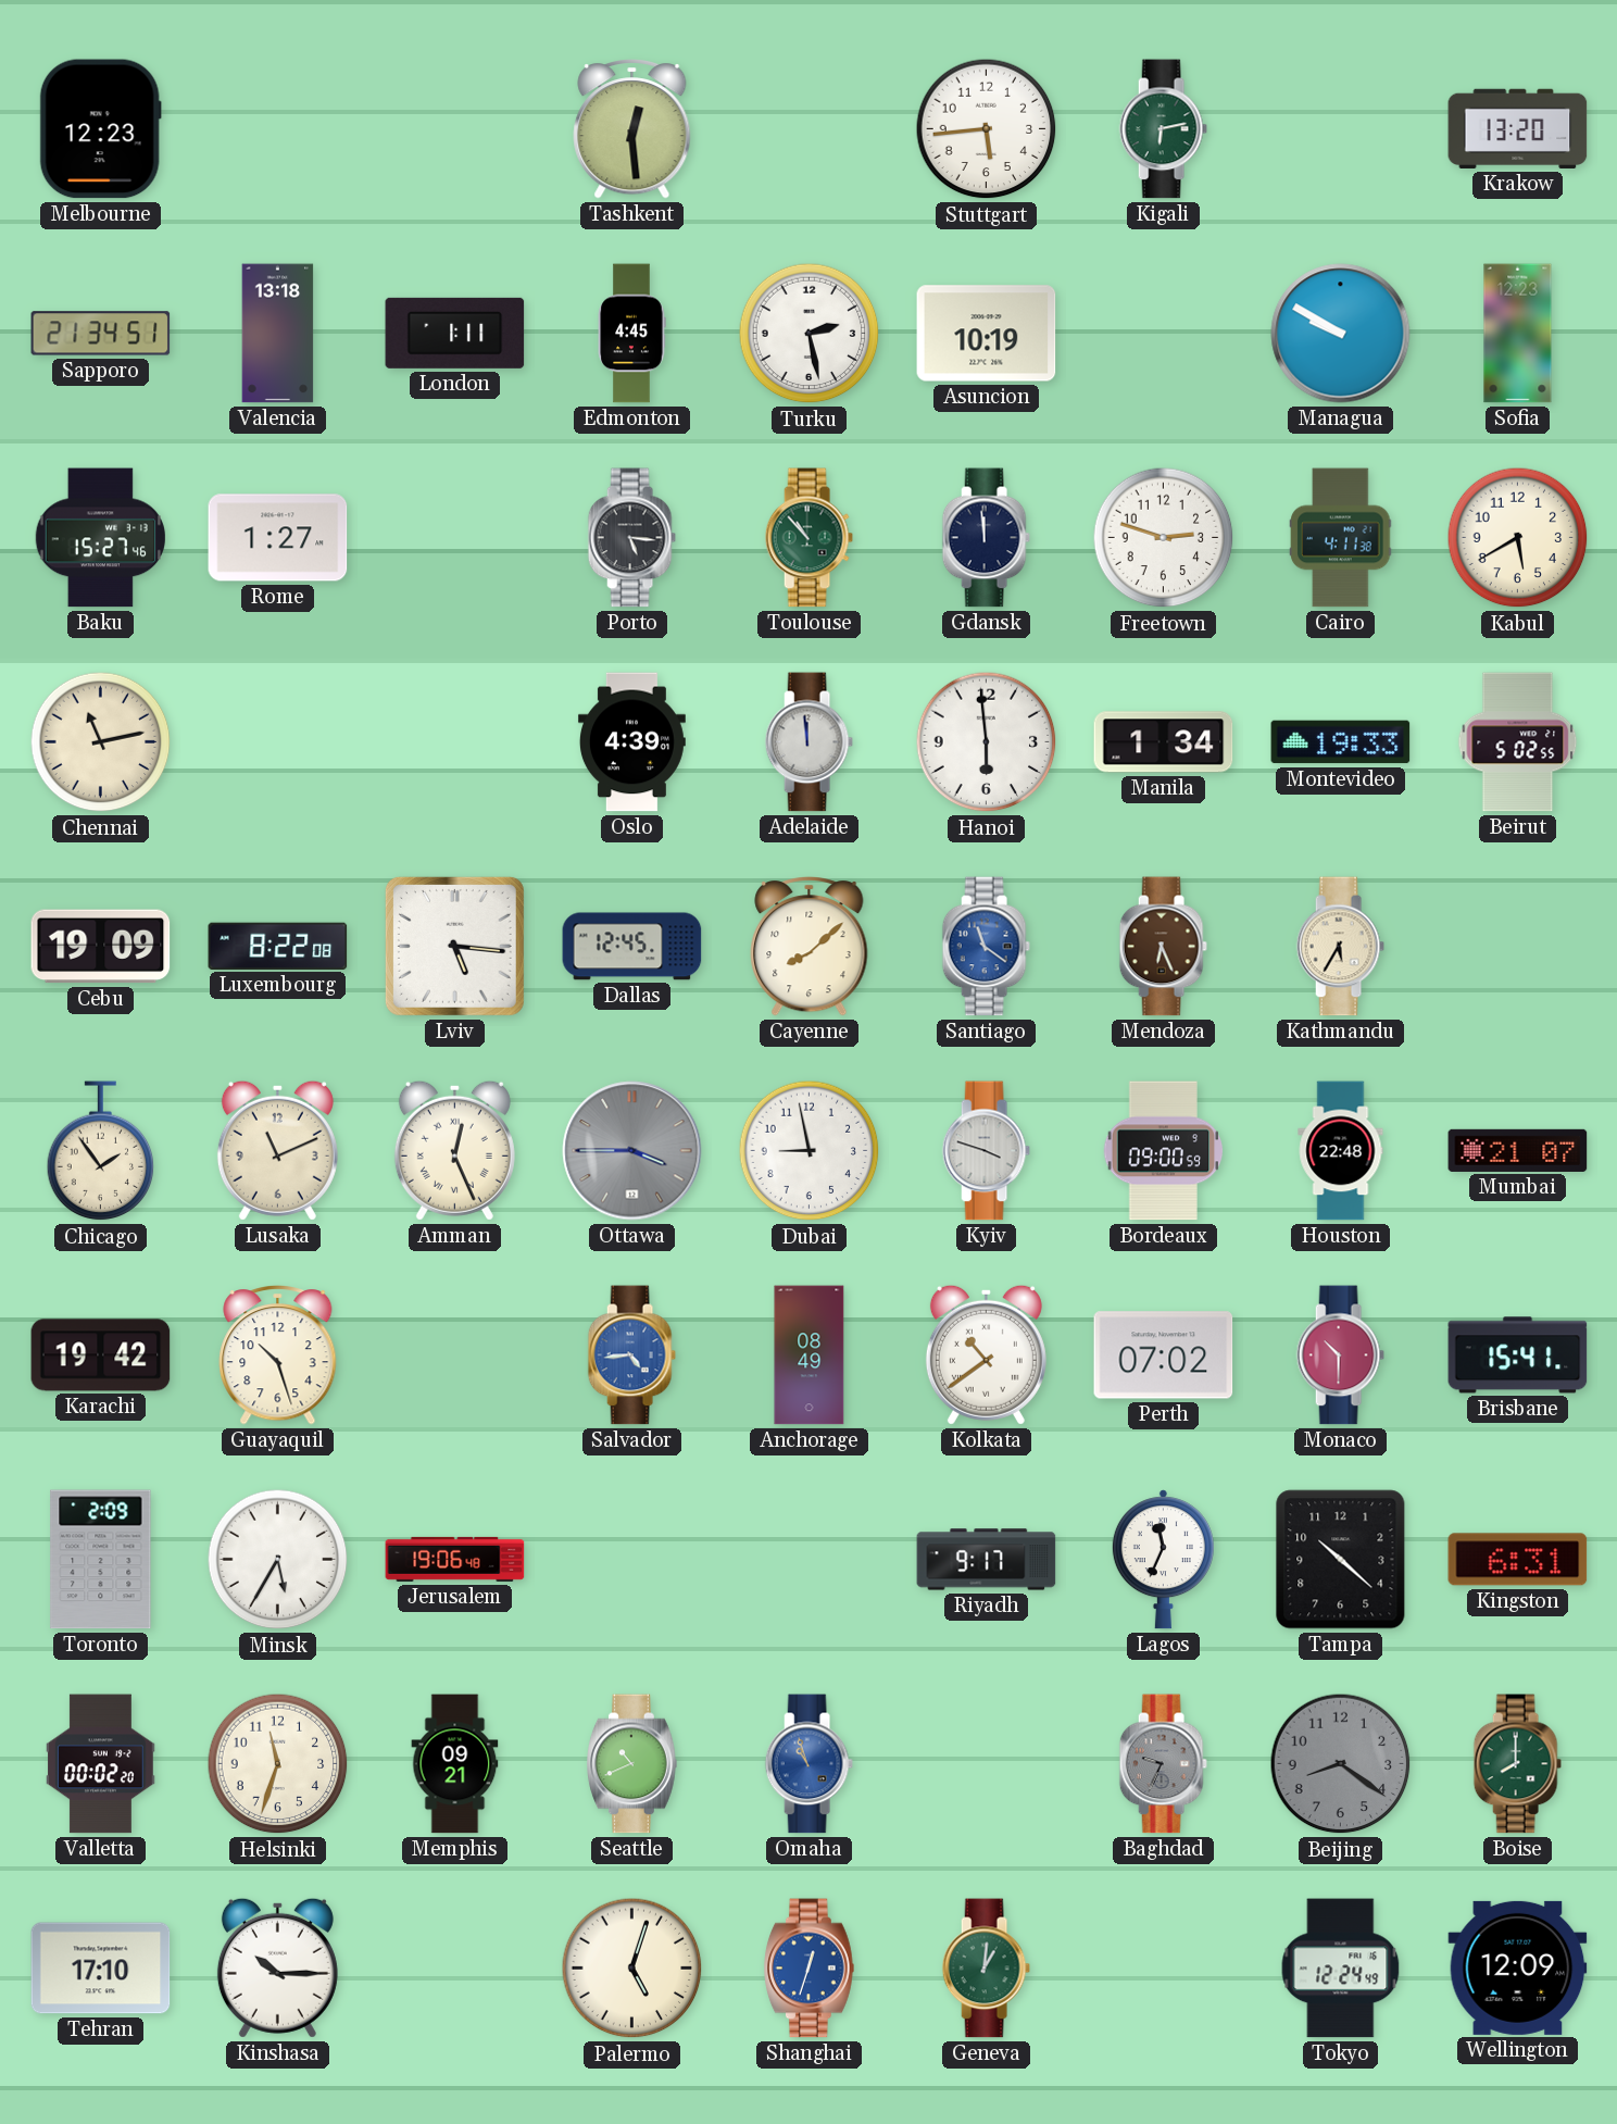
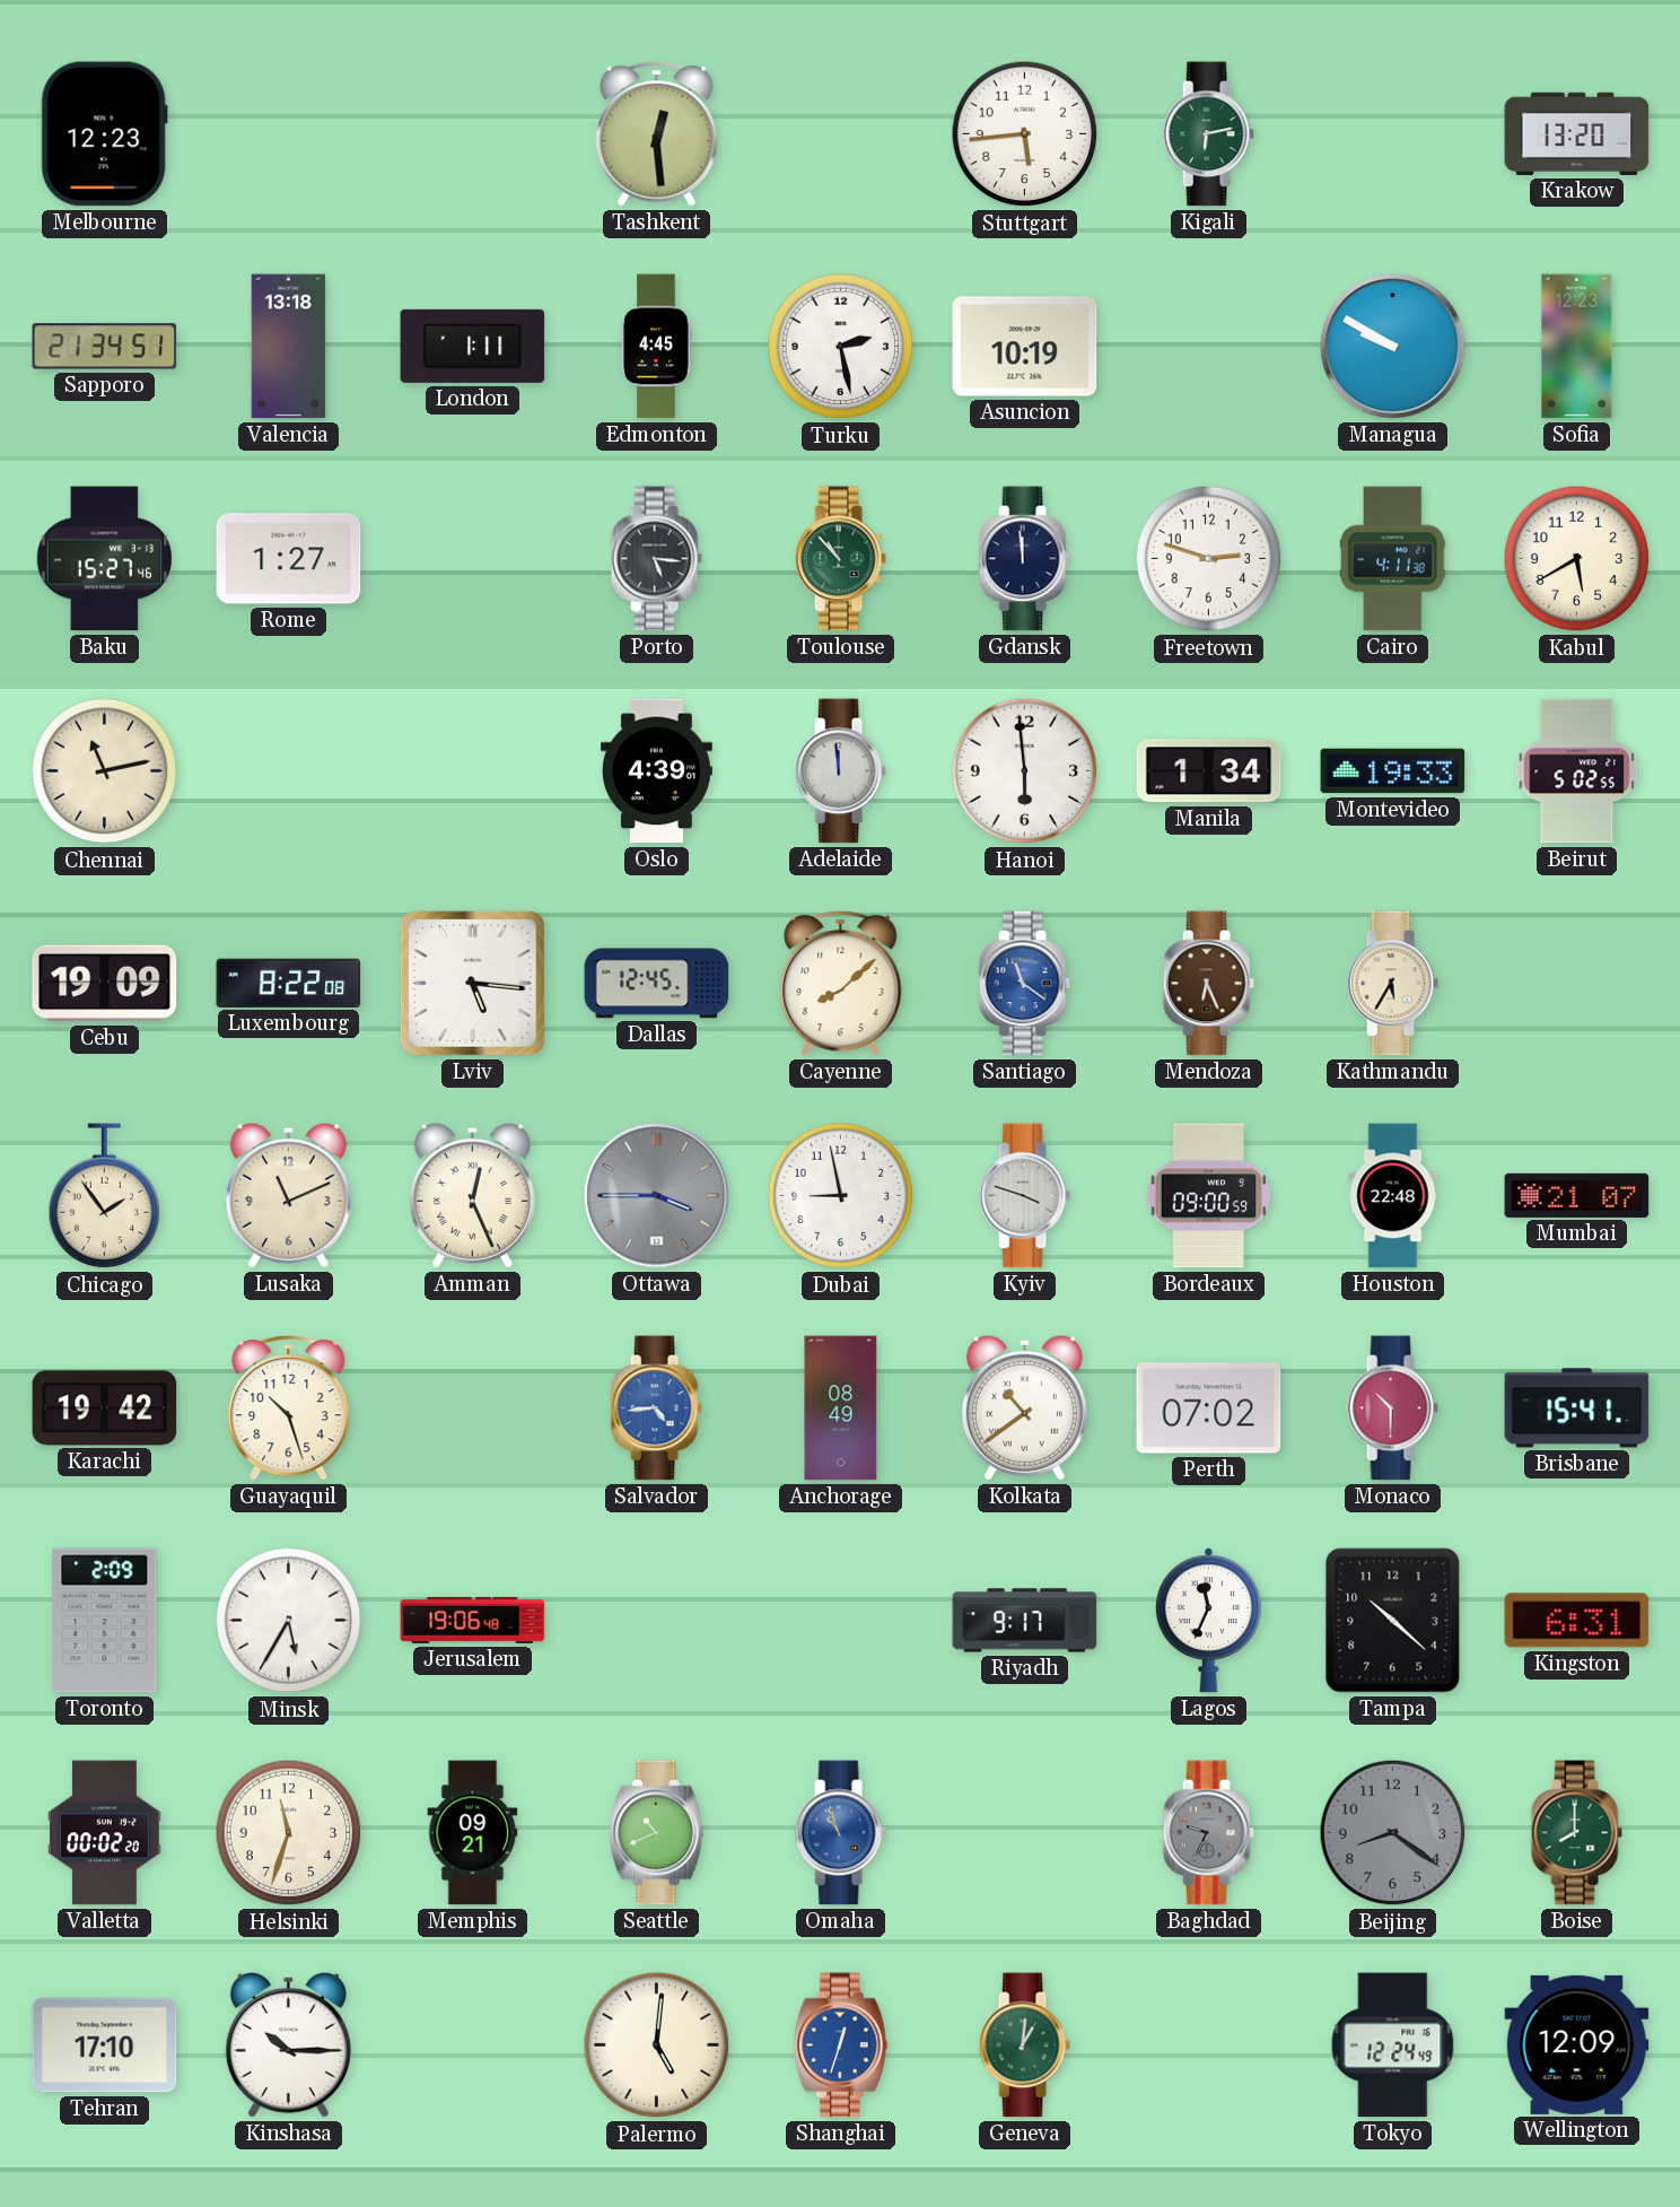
Palermo: 5:03 -> 5:01
